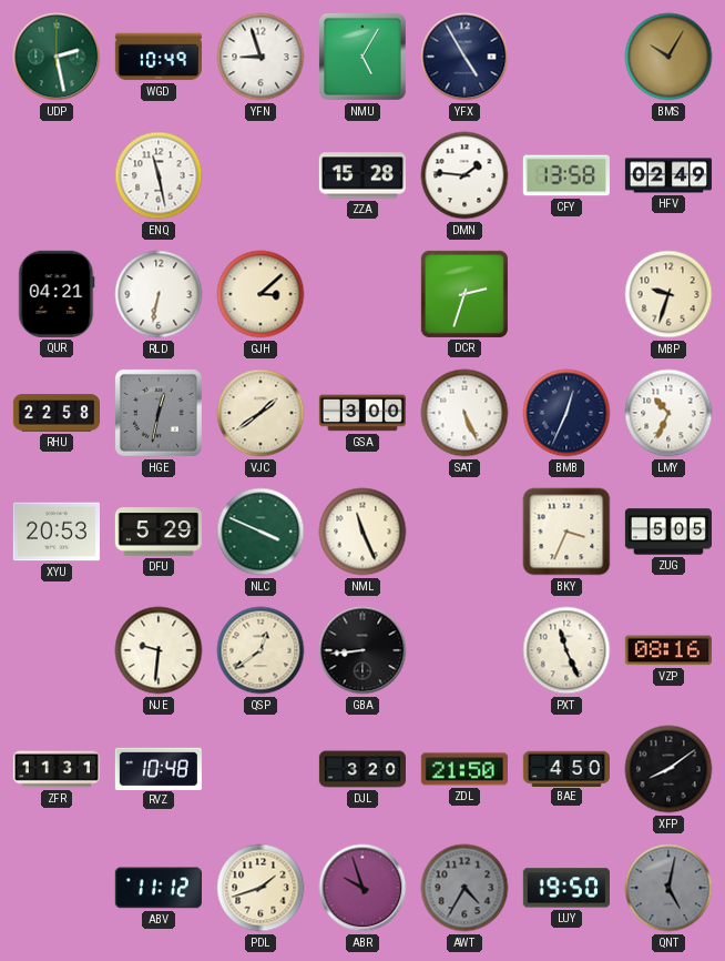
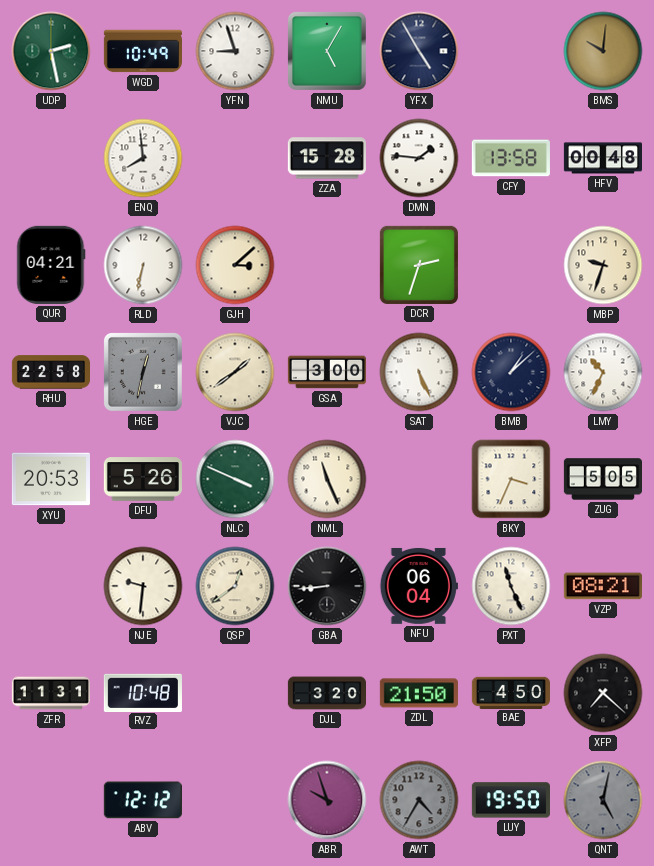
BMS: 10:05 -> 10:01
ENQ: 11:28 -> 7:59
HFV: 02:49 -> 00:48
BMB: 12:34 -> 1:08
DFU: 5:29 -> 5:26
NFU: none -> 06:04
VZP: 08:16 -> 08:21
XFP: 8:09 -> 7:22
ABV: 11:12 -> 12:12
PDL: 1:42 -> none
